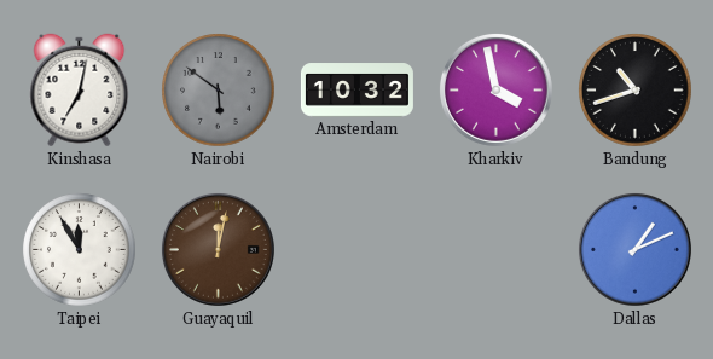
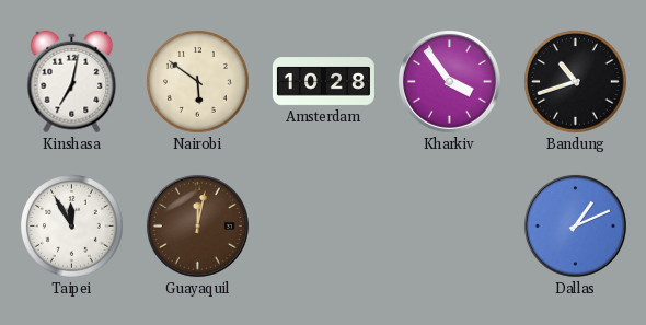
Nairobi dial: grey -> cream
Amsterdam: 10:32 -> 10:28
Kharkiv: 3:58 -> 3:54
